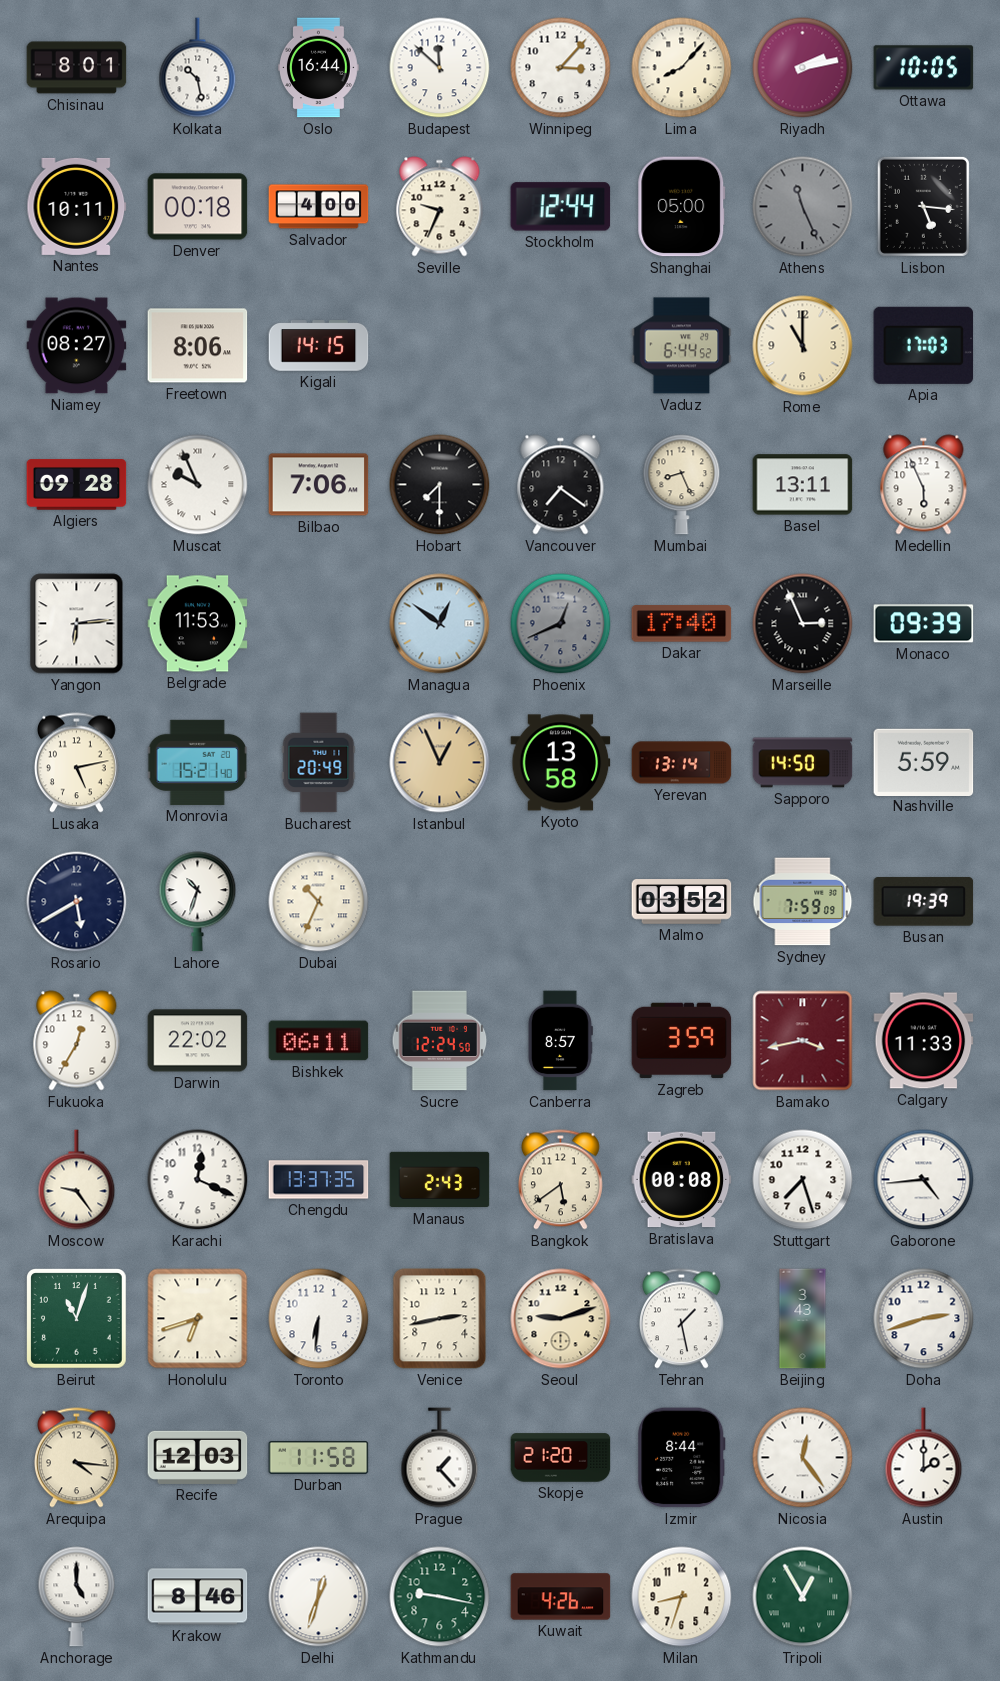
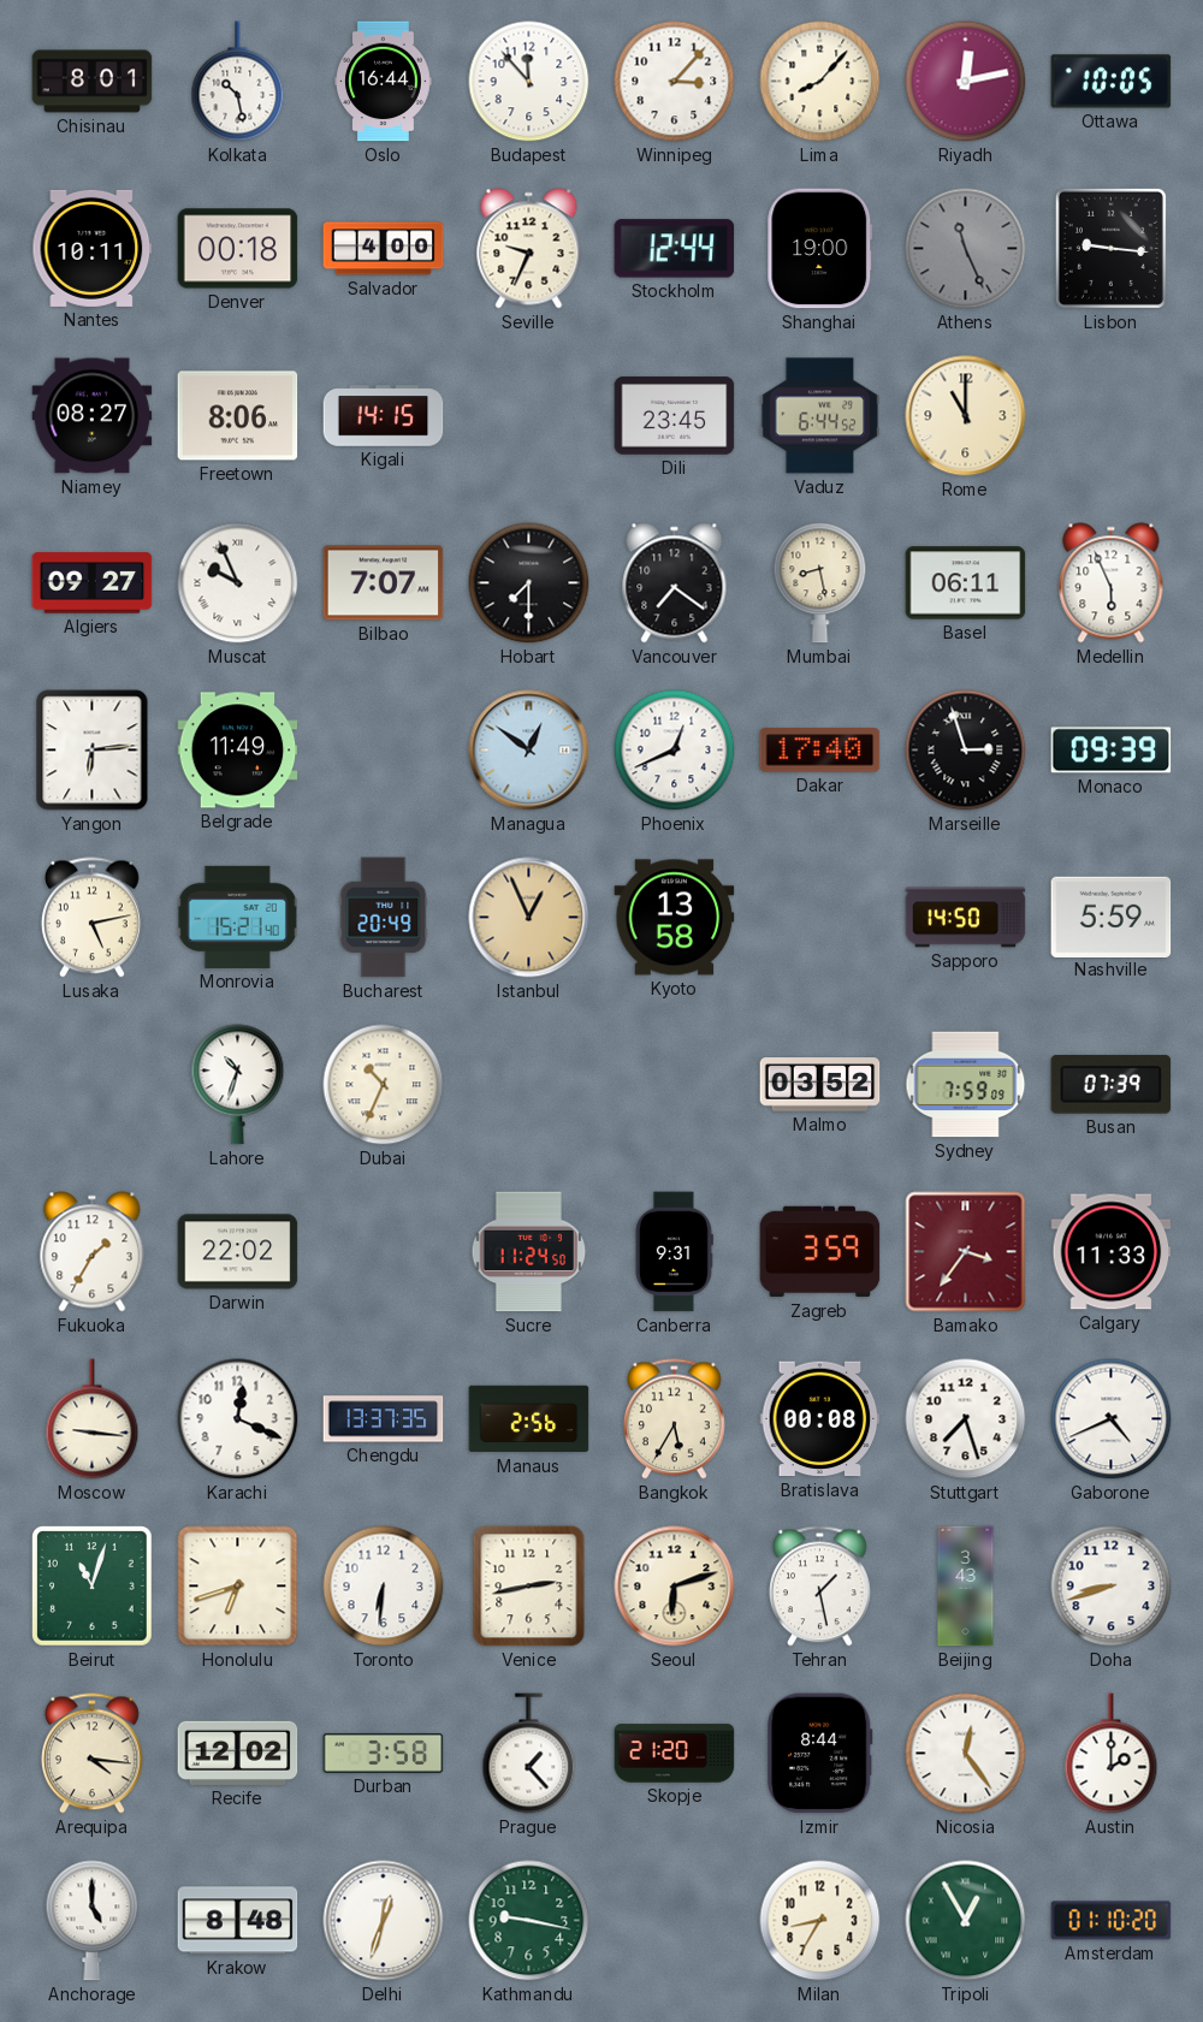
Budapest: 11:52 -> 11:53
Riyadh: 2:13 -> 12:13
Shanghai: 05:00 -> 19:00
Lisbon: 5:16 -> 9:16
Dili: none -> 23:45
Apia: 17:03 -> none
Algiers: 09:28 -> 09:27
Bilbao: 7:06 -> 7:07
Mumbai: 8:26 -> 8:28
Basel: 13:11 -> 06:11
Belgrade: 11:53 -> 11:49
Phoenix dial: grey -> white
Marseille: 2:56 -> 2:57
Yerevan: 13:14 -> none
Rosario: 5:40 -> none
Busan: 19:39 -> 07:39
Fukuoka: 12:35 -> 1:35
Bishkek: 06:11 -> none
Sucre: 12:24 -> 11:24
Canberra: 8:57 -> 9:31
Bamako: 3:43 -> 3:36
Moscow: 9:24 -> 9:16
Manaus: 2:43 -> 2:56
Bangkok: 5:39 -> 5:35
Gaborone: 4:44 -> 4:41
Seoul: 9:12 -> 6:12
Doha: 2:42 -> 8:42
Recife: 12:03 -> 12:02
Durban: 11:58 -> 3:58
Krakow: 8:46 -> 8:48
Kuwait: 4:26 -> none
Milan: 8:33 -> 8:35
Amsterdam: none -> 01:10
